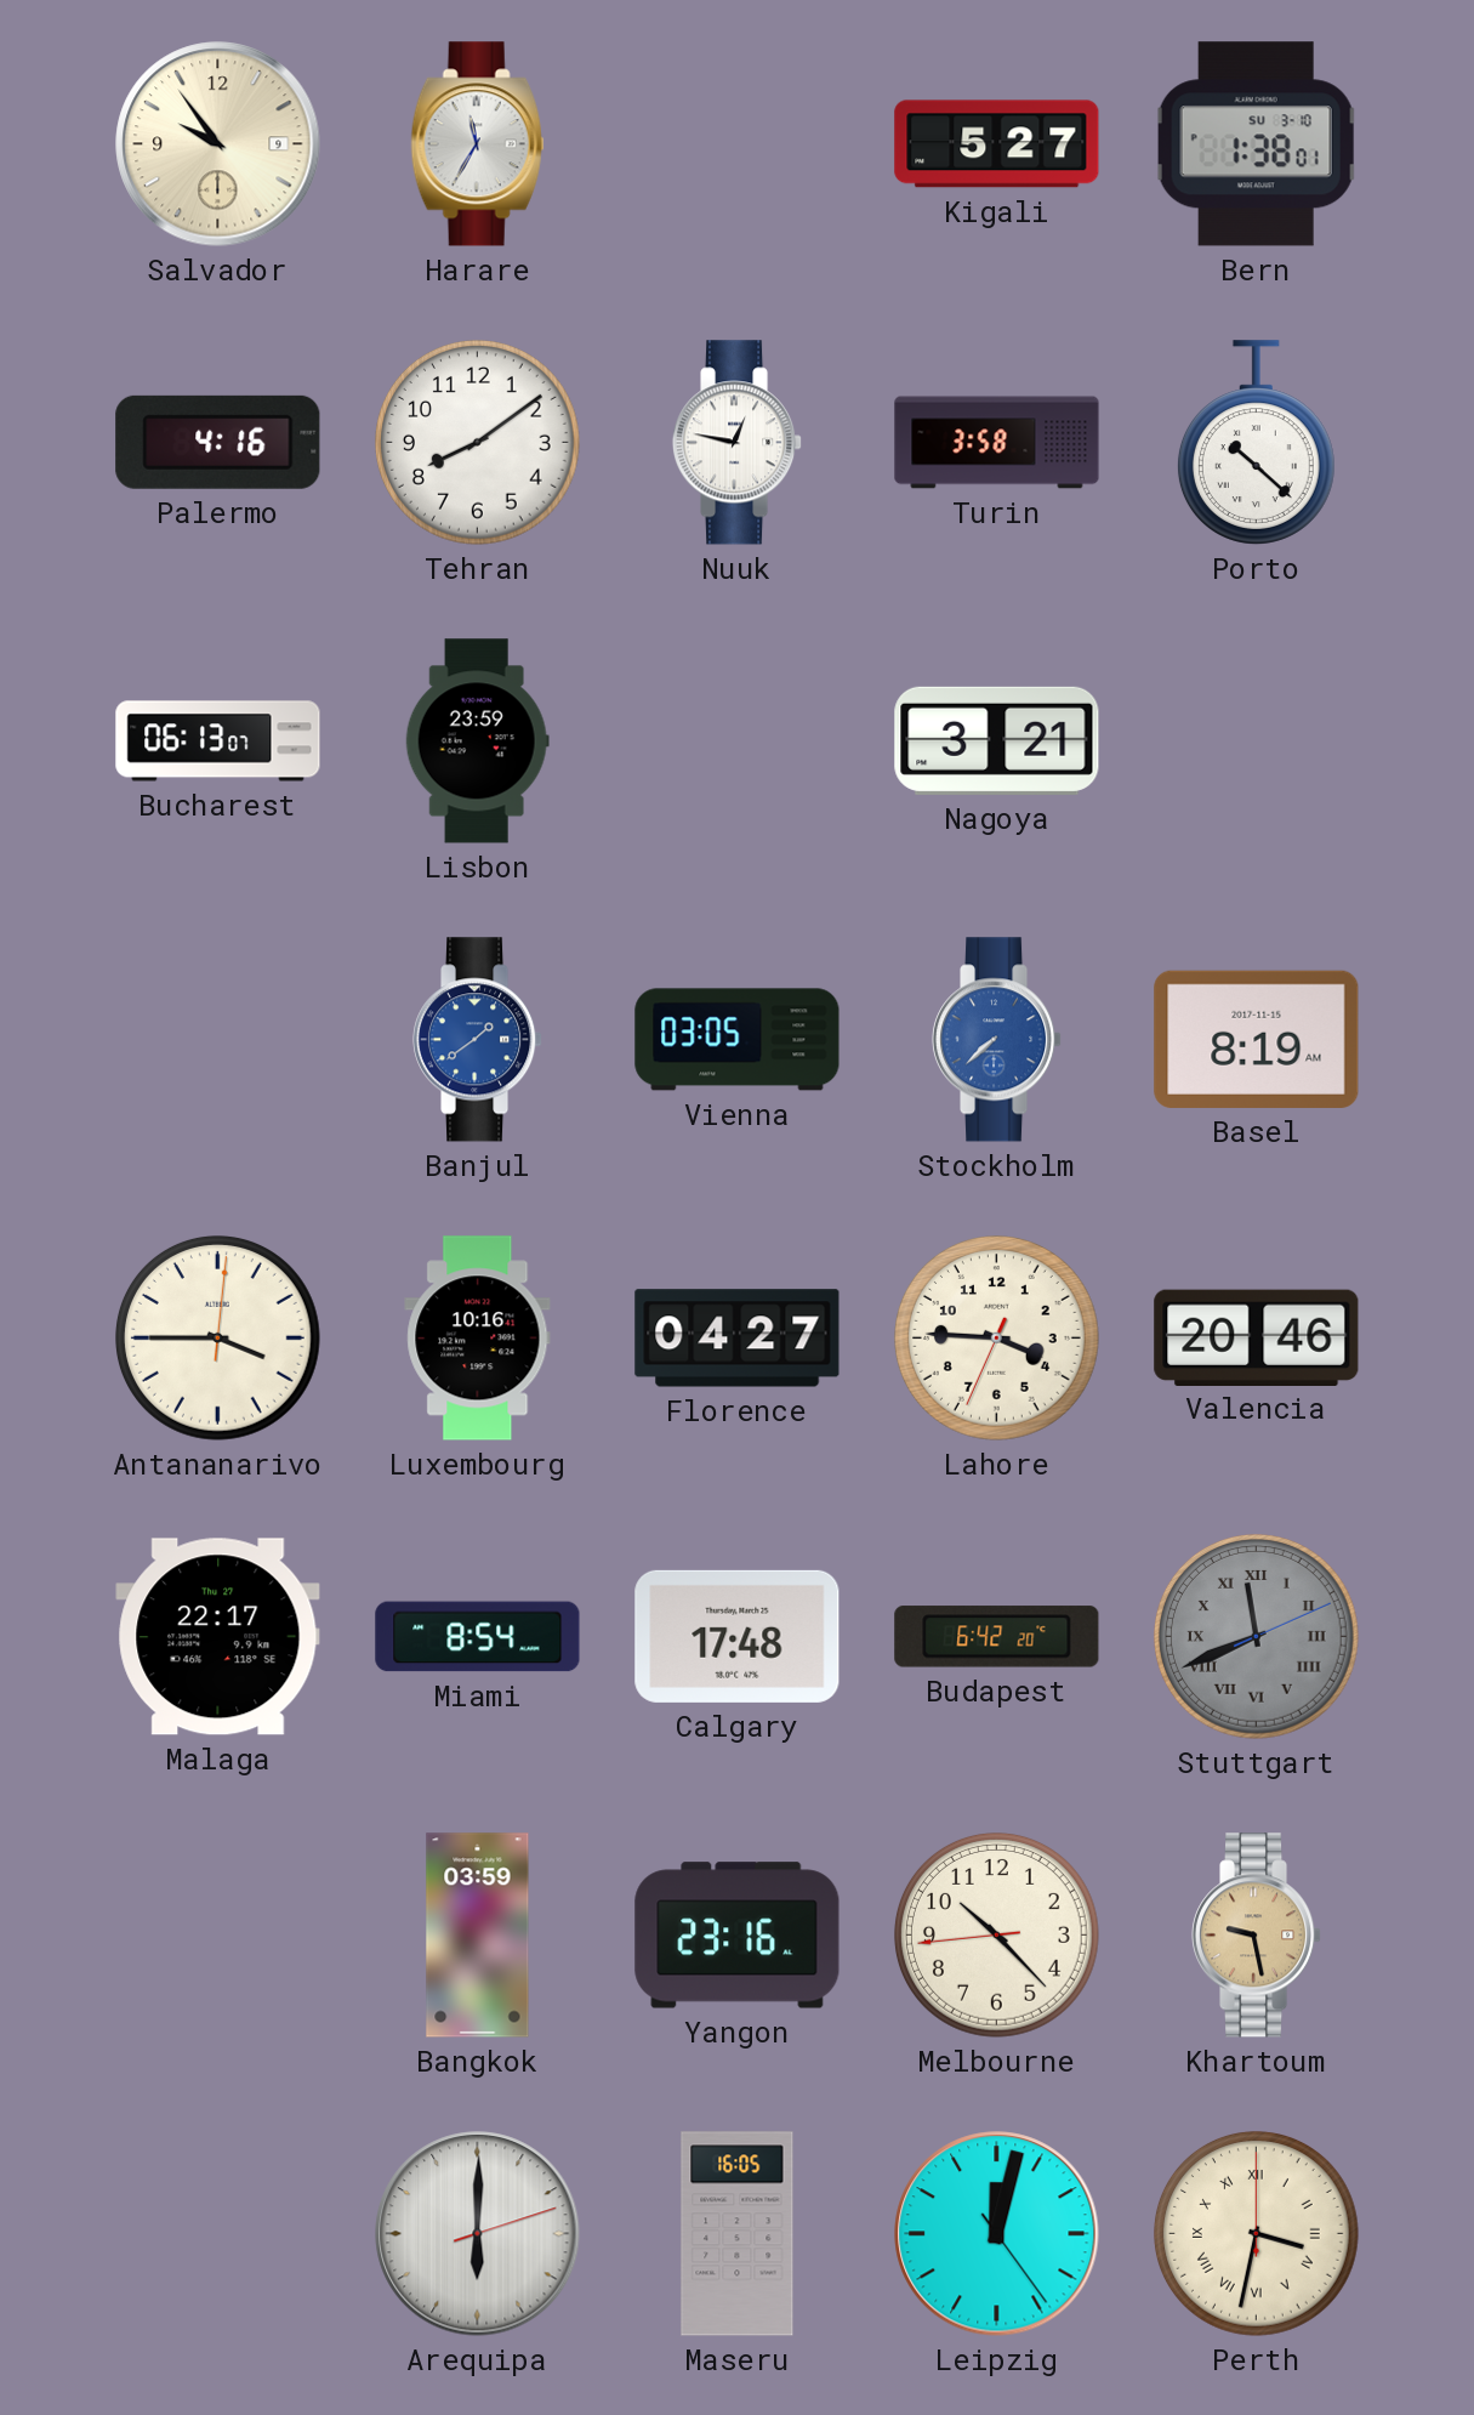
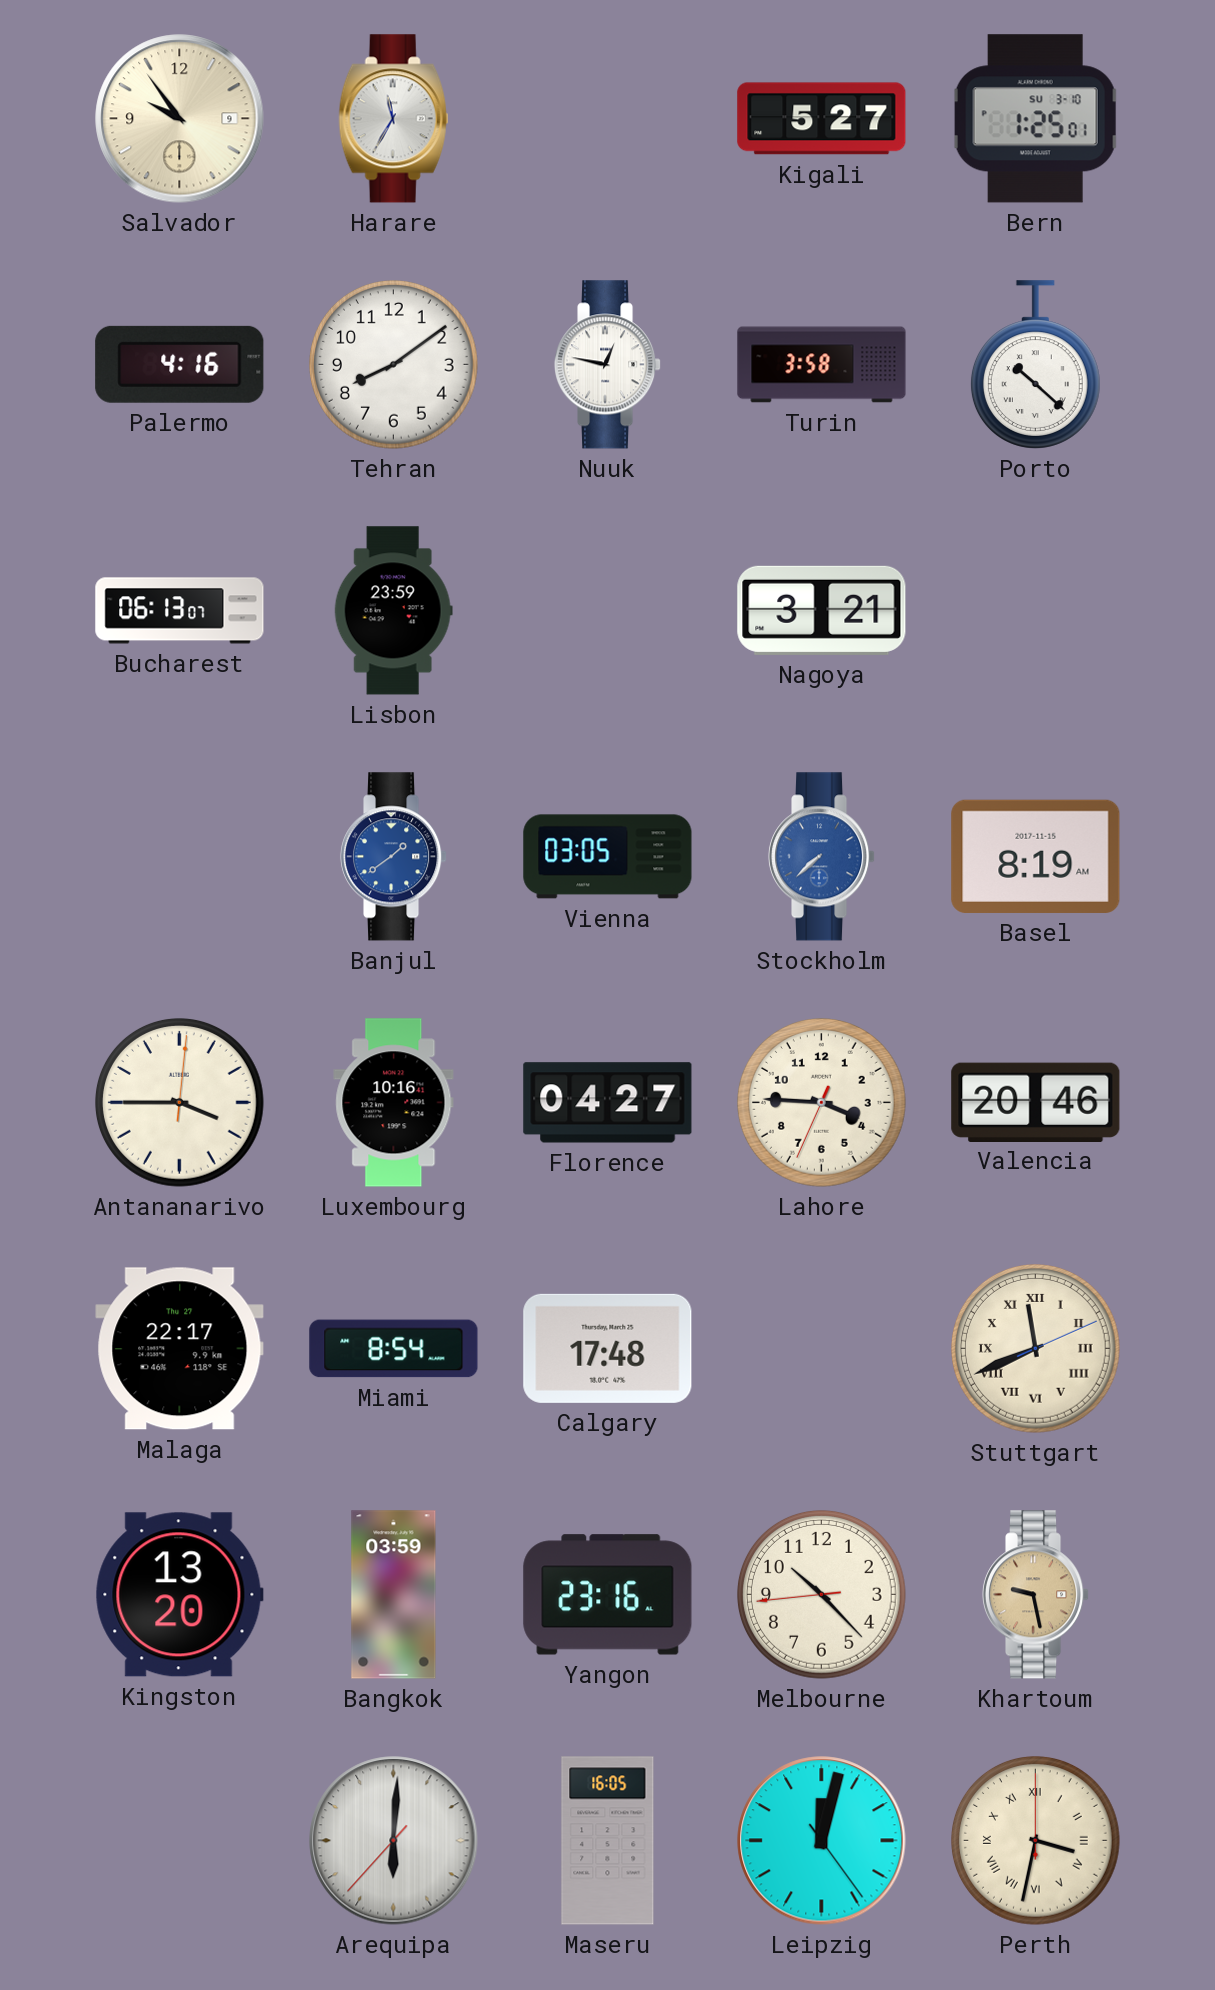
Bern: 1:38 -> 1:25
Budapest: 6:42 -> none
Stuttgart dial: grey -> cream
Kingston: none -> 13:20
Arequipa: 6:00:12 -> 6:00:37
